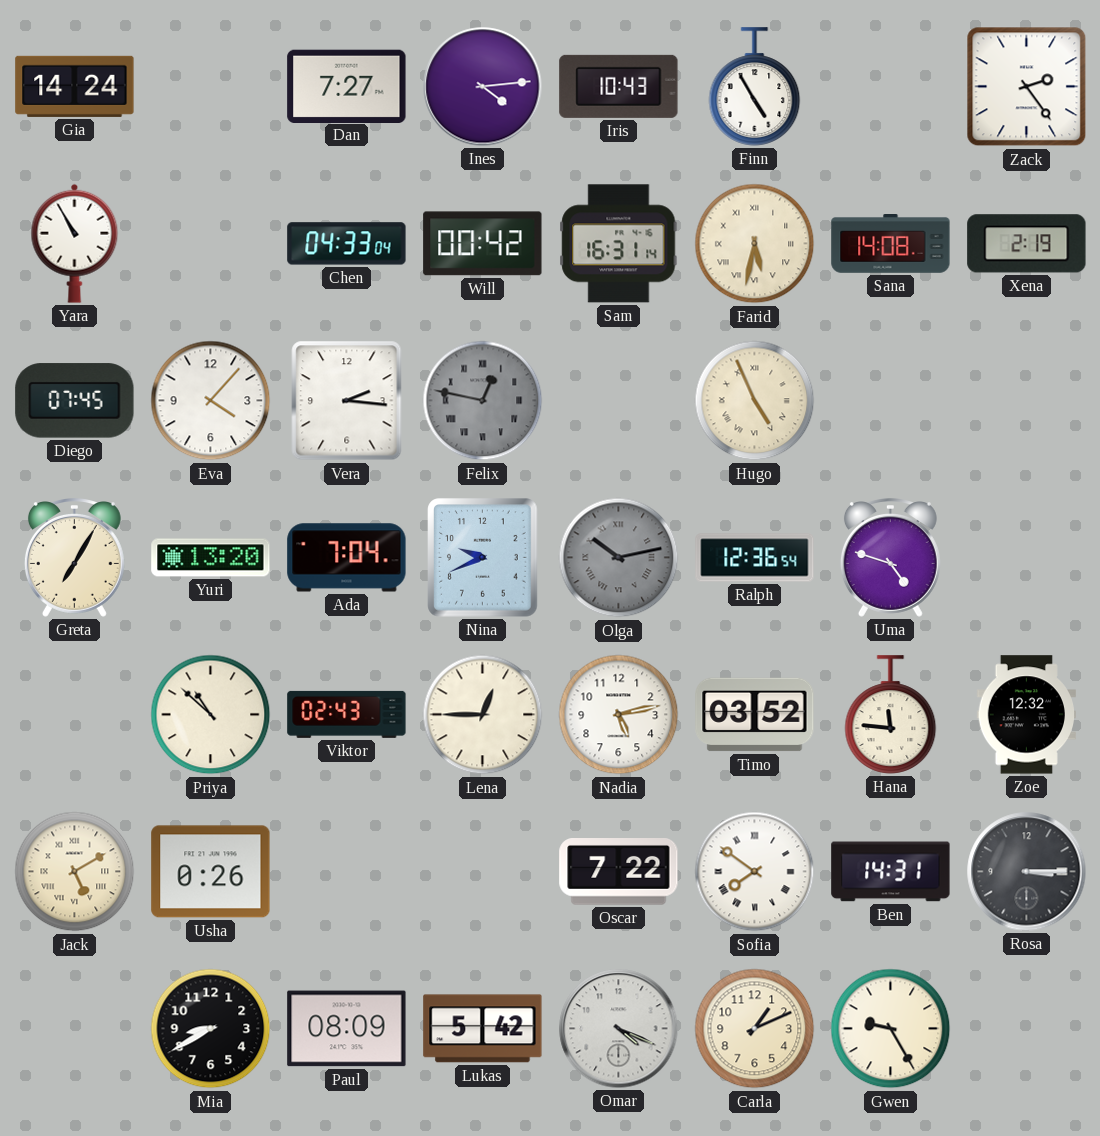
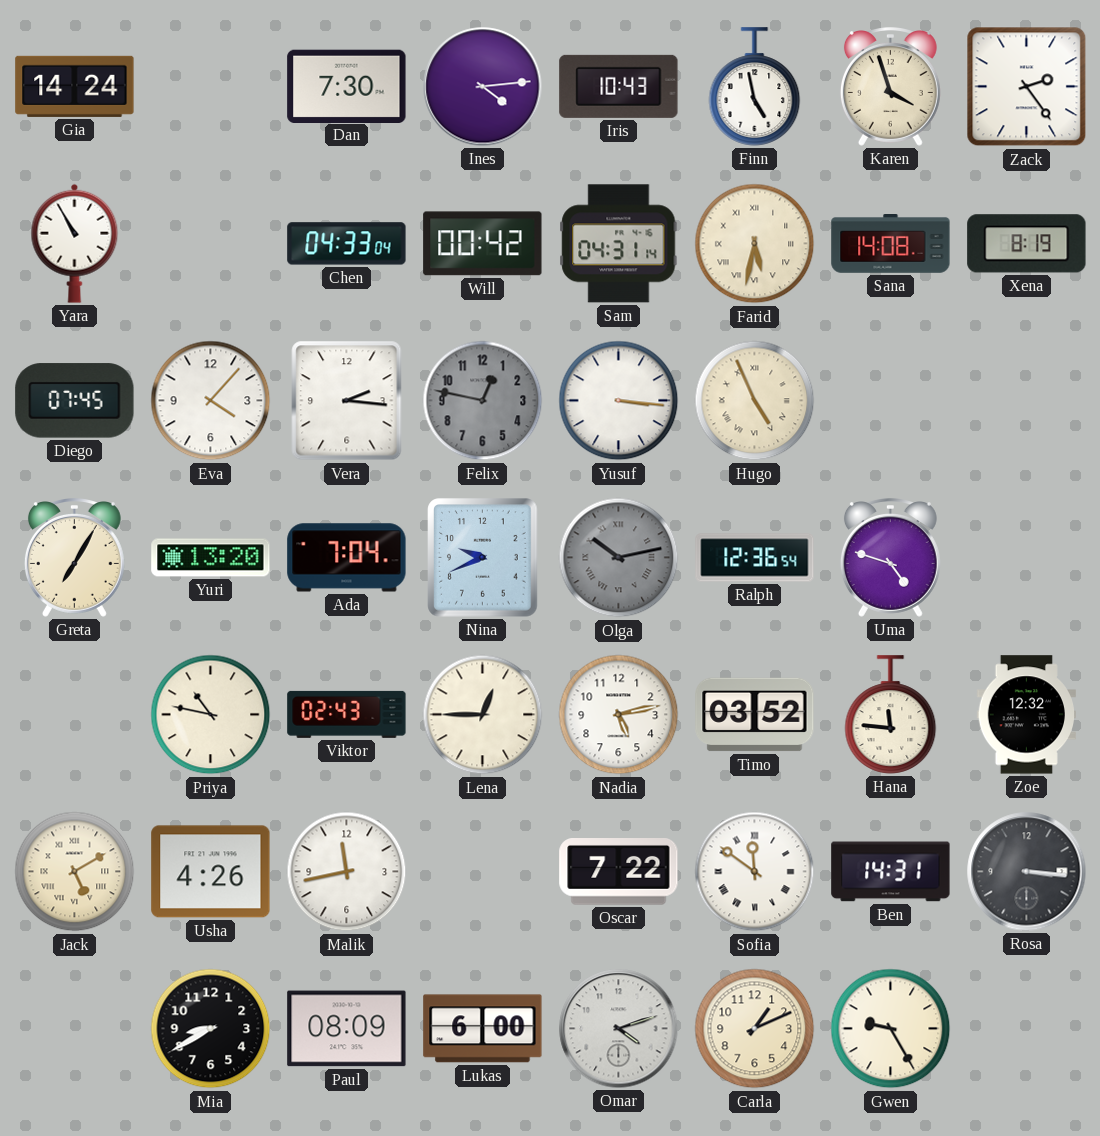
Dan: 7:27 -> 7:30
Finn: 4:55 -> 4:58
Karen: none -> 3:57
Sam: 16:31 -> 04:31
Xena: 2:19 -> 8:19
Felix numerals: Roman -> Arabic
Yusuf: none -> 3:16
Priya: 10:52 -> 10:47
Usha: 0:26 -> 4:26
Malik: none -> 11:43
Sofia: 7:51 -> 11:51
Rosa: 3:15 -> 3:16
Lukas: 5:42 -> 6:00
Omar: 4:19 -> 4:12
